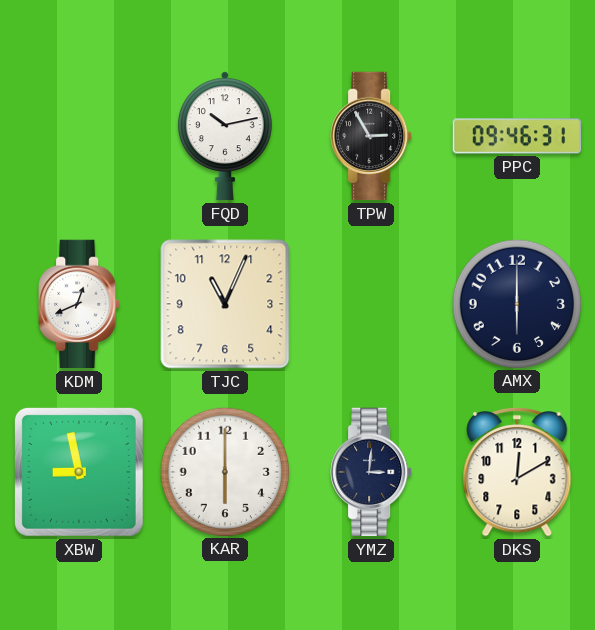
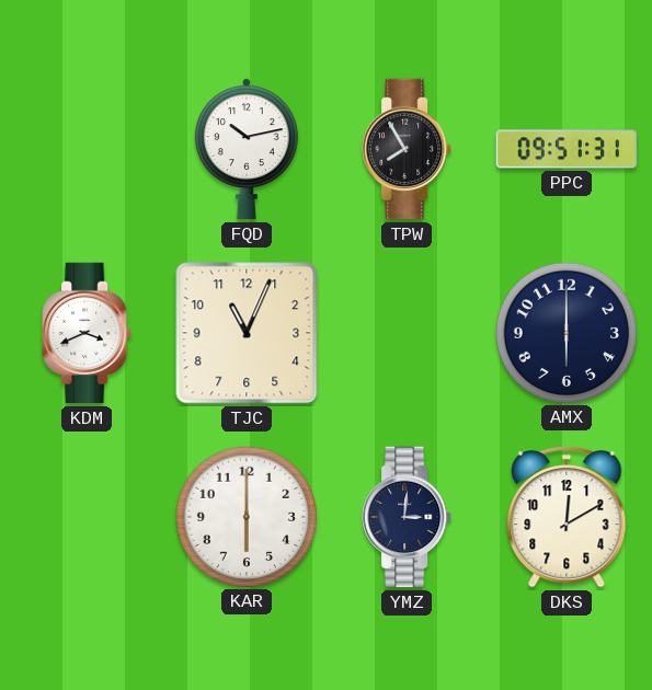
TPW: 2:55 -> 7:55
PPC: 09:46 -> 09:51
KDM: 12:41 -> 3:41
XBW: 8:58 -> none
